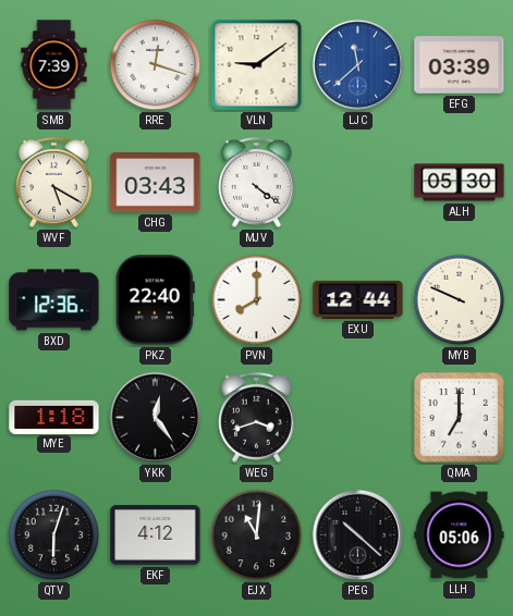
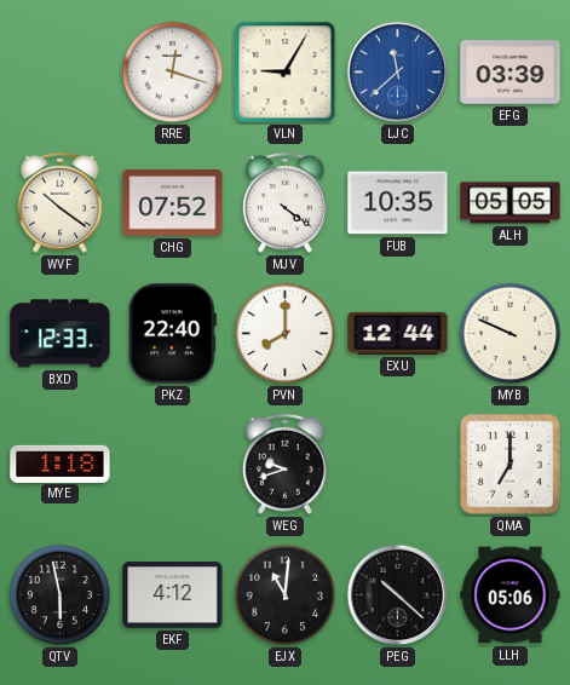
SMB: 7:39 -> none
VLN: 9:09 -> 9:05
WVF: 5:20 -> 10:21
CHG: 03:43 -> 07:52
FUB: none -> 10:35
ALH: 05:30 -> 05:05
BXD: 12:36 -> 12:33
YKK: 12:24 -> none
WEG: 3:42 -> 9:42
QTV: 6:03 -> 5:58
